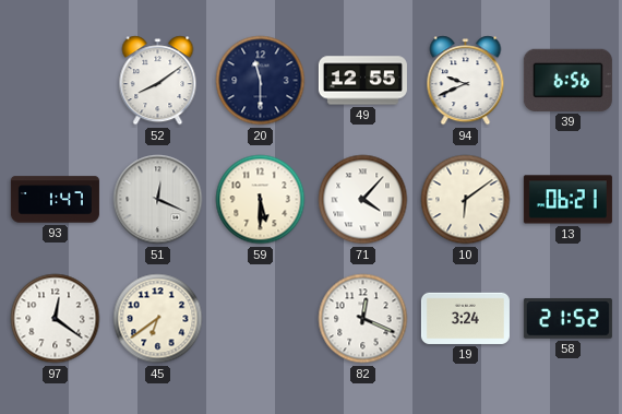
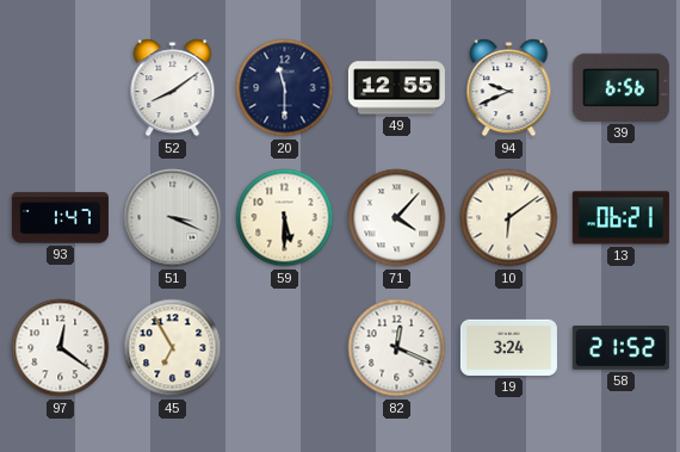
51: 12:19 -> 3:19
45: 6:39 -> 6:55
